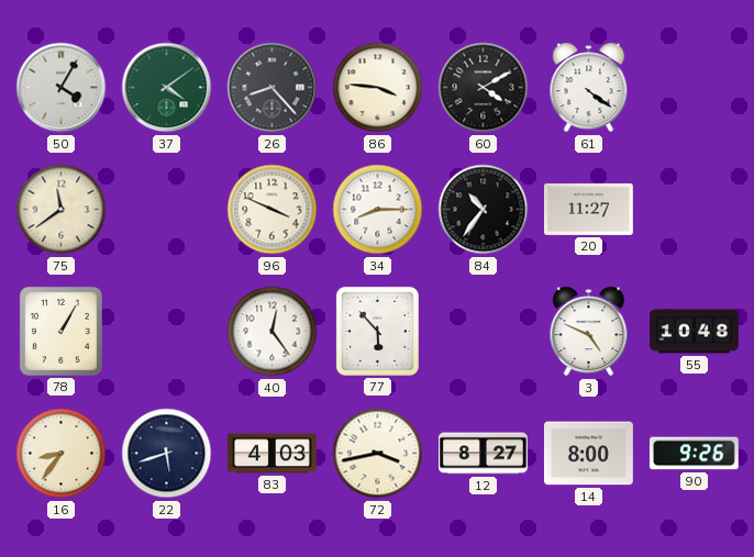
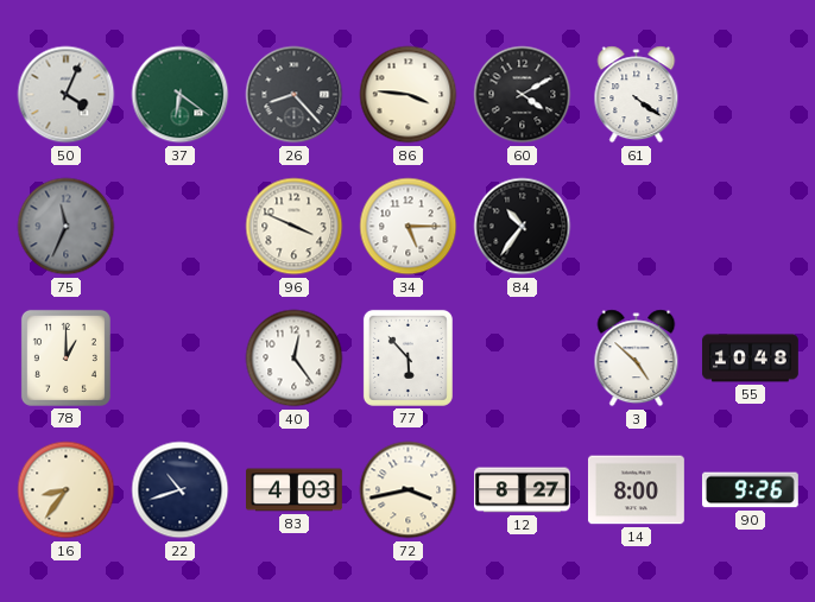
50: 4:05 -> 4:04
37: 4:09 -> 6:21
75: 11:39 -> 11:34
75 dial: cream -> grey
34: 8:15 -> 5:15
20: 11:27 -> none
78: 1:05 -> 1:00
3: 4:49 -> 4:52
22: 5:42 -> 10:42
